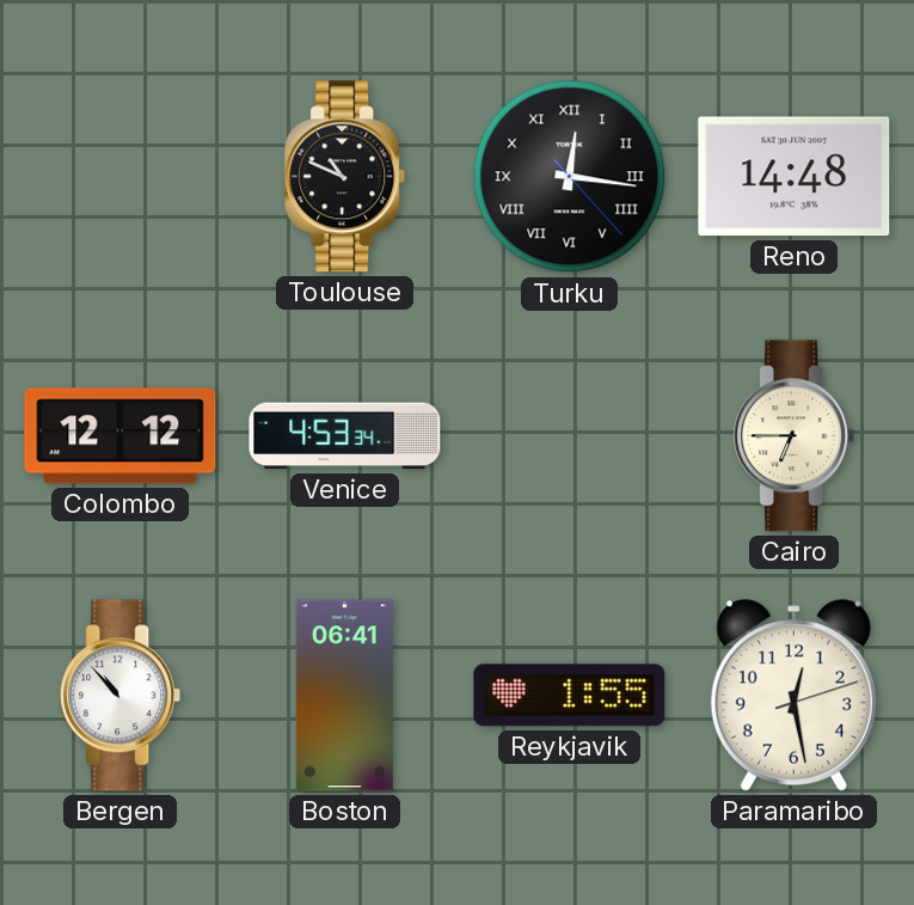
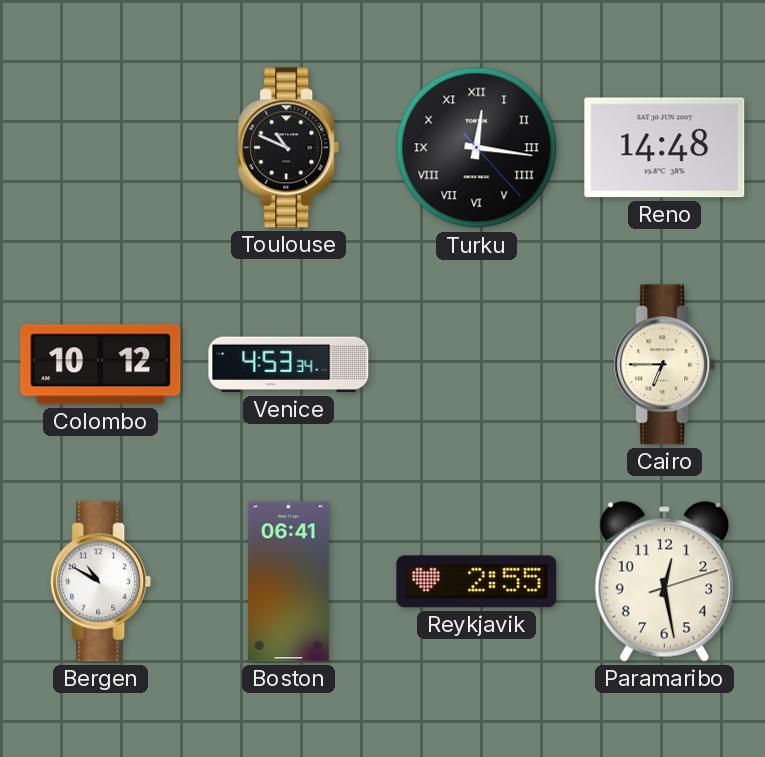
Colombo: 12:12 -> 10:12
Bergen: 10:53 -> 10:50
Reykjavik: 1:55 -> 2:55
